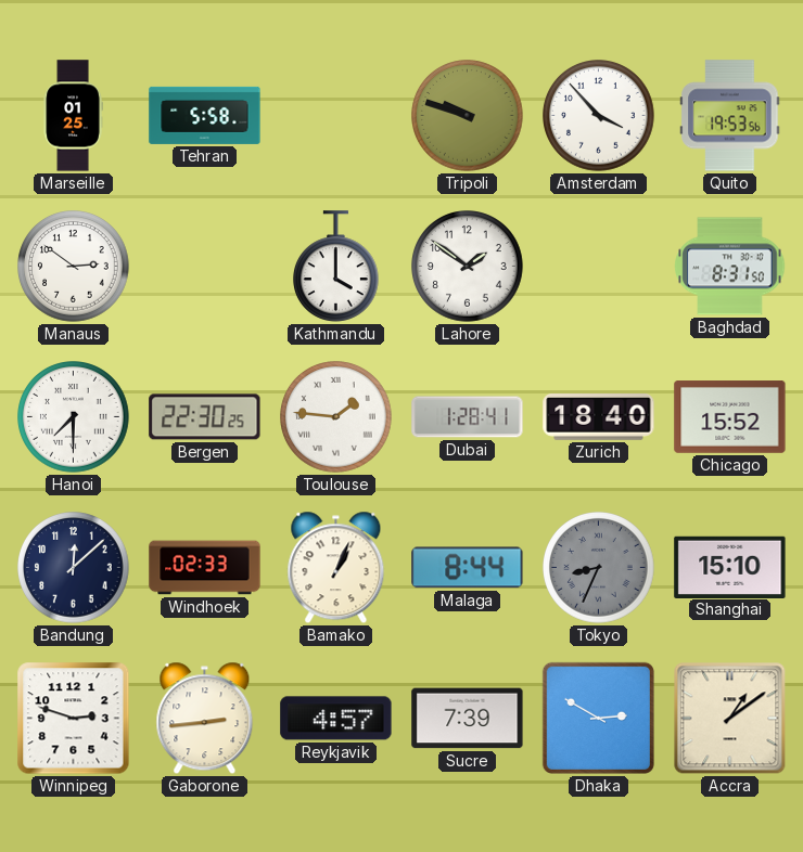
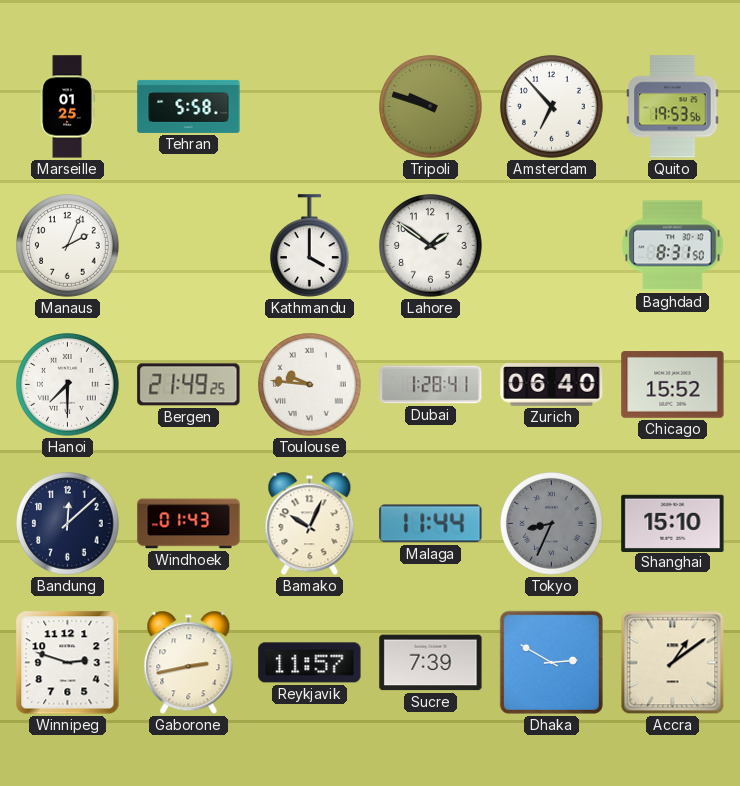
Amsterdam: 3:53 -> 6:53
Manaus: 2:51 -> 2:04
Bergen: 22:30 -> 21:49
Toulouse: 1:46 -> 9:46
Zurich: 18:40 -> 06:40
Windhoek: 02:33 -> 01:43
Bamako: 1:04 -> 10:04
Malaga: 8:44 -> 11:44
Gaborone: 2:44 -> 2:43
Reykjavik: 4:57 -> 11:57
